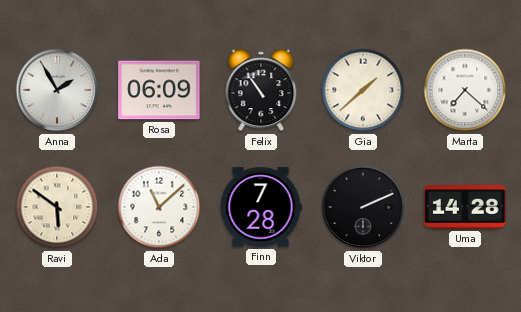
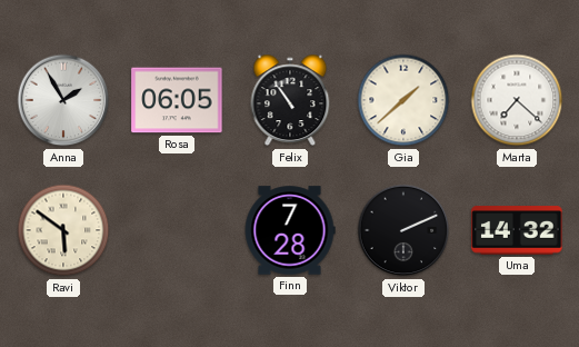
Rosa: 06:09 -> 06:05
Ada: 11:08 -> none
Uma: 14:28 -> 14:32
